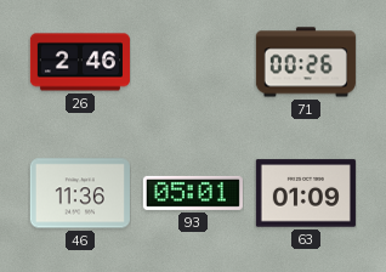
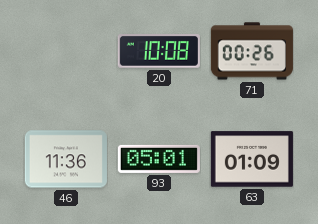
26: 2:46 -> none
20: none -> 10:08
